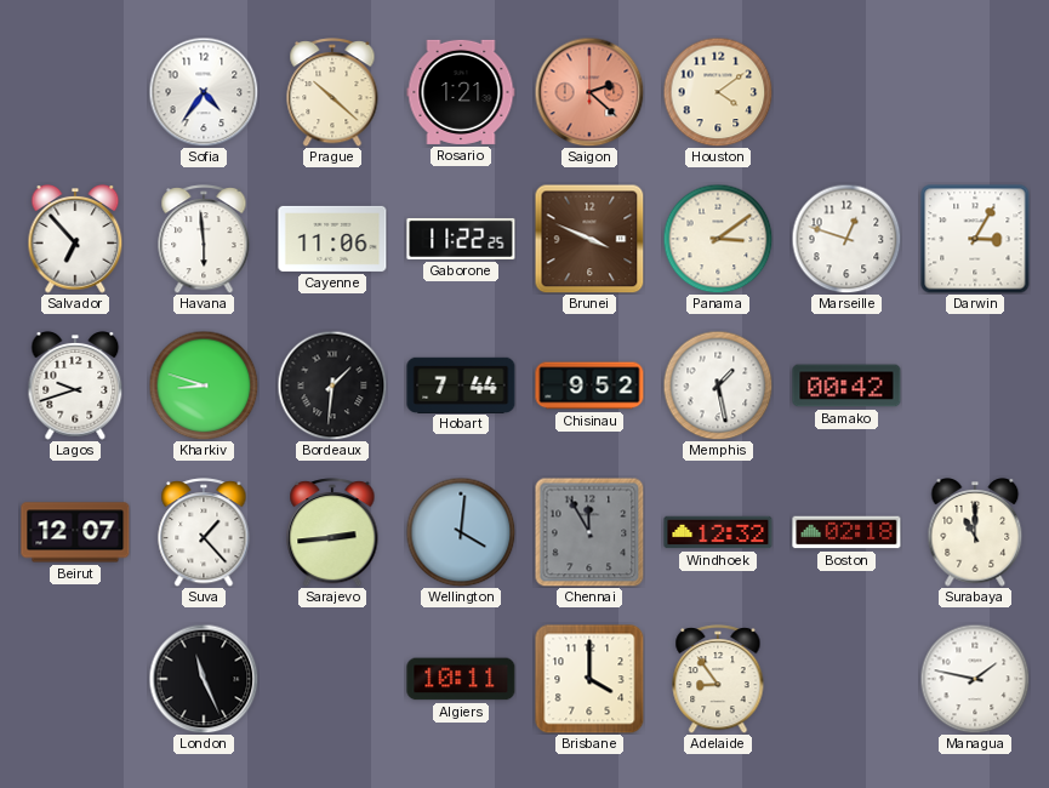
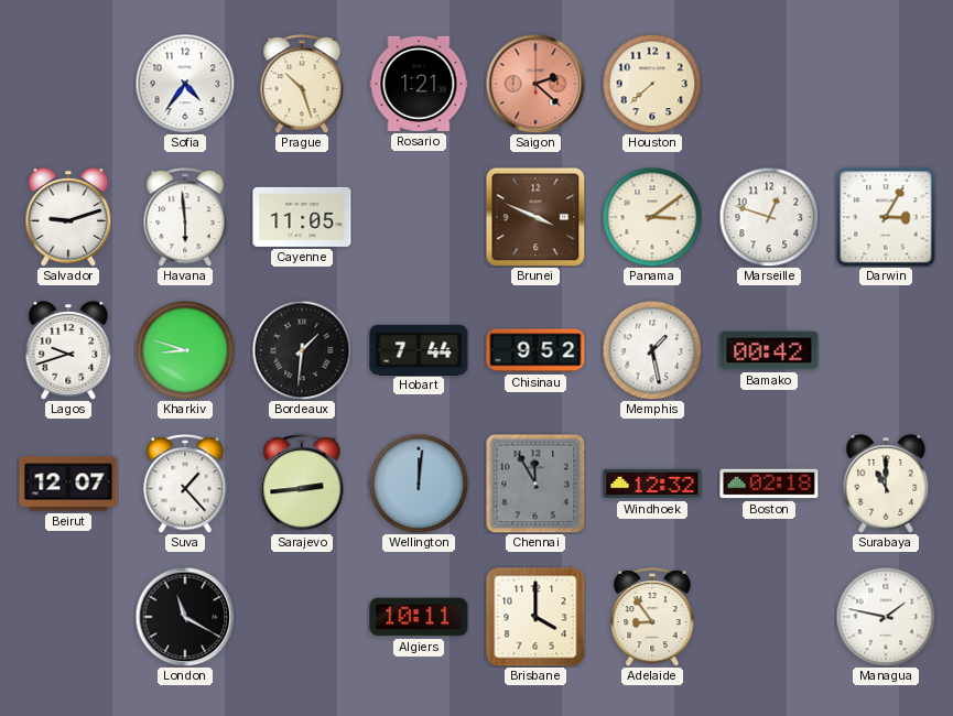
Prague: 10:22 -> 10:27
Houston: 4:09 -> 7:38
Salvador: 6:53 -> 9:12
Cayenne: 11:06 -> 11:05
Gaborone: 11:22 -> none
Wellington: 4:01 -> 12:01
London: 11:26 -> 11:20
